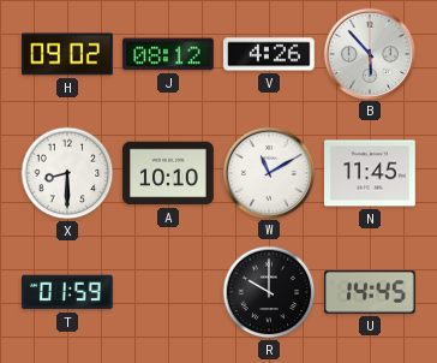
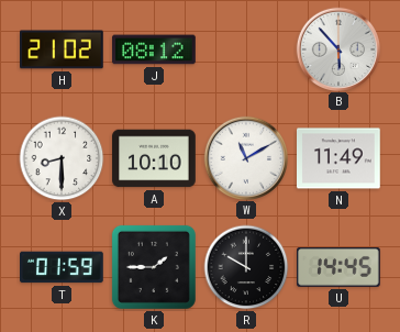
H: 09:02 -> 21:02
V: 4:26 -> none
N: 11:45 -> 11:49
K: none -> 1:45
